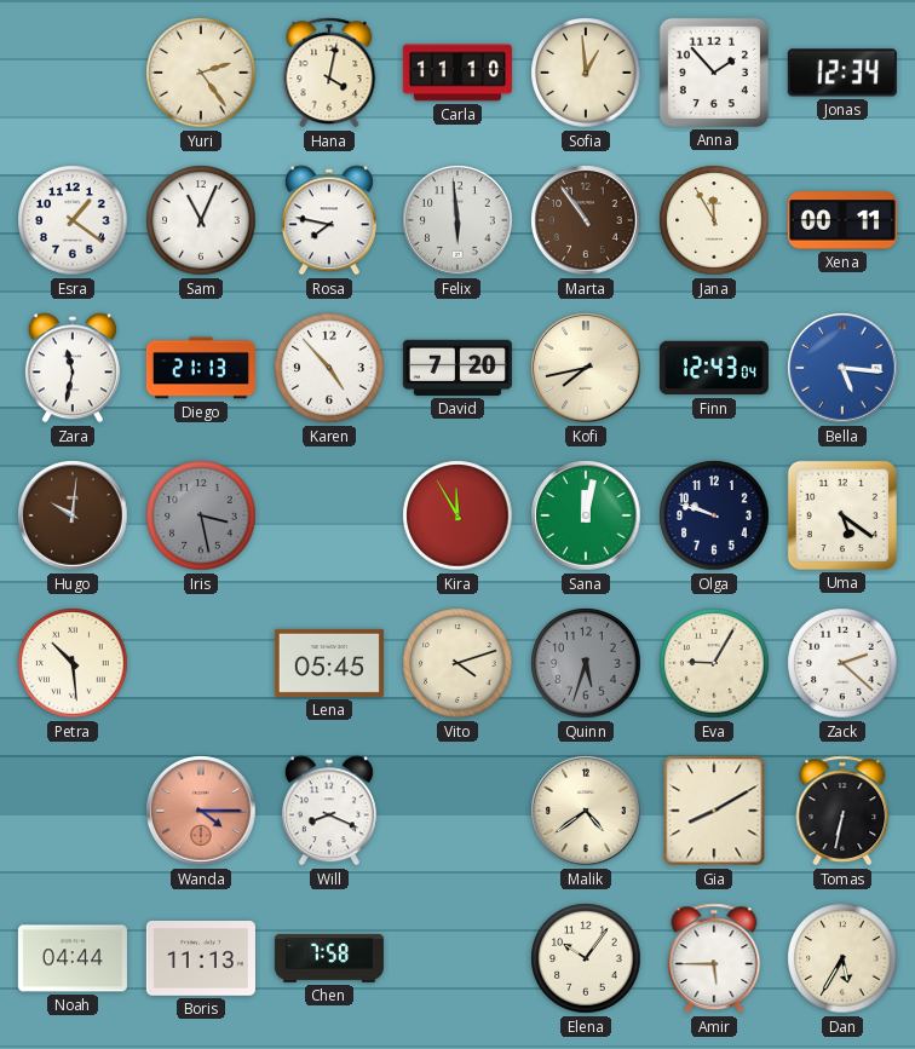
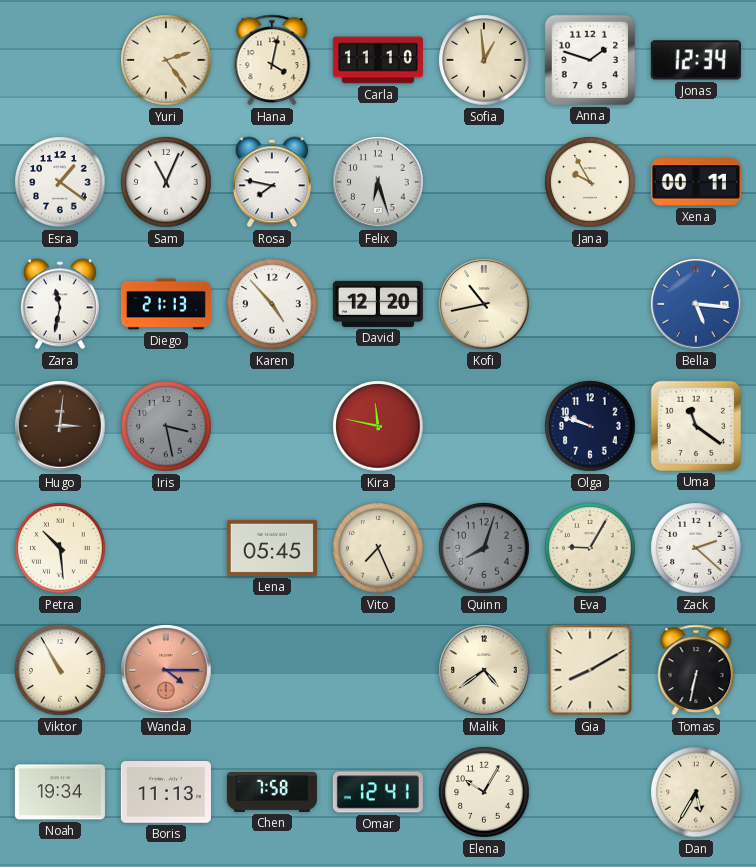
Anna: 1:53 -> 1:48
Felix: 5:59 -> 6:27
Marta: 10:54 -> none
Jana: 11:55 -> 9:55
David: 7:20 -> 12:20
Kofi: 7:43 -> 10:43
Finn: 12:43 -> none
Hugo: 10:01 -> 3:01
Kira: 11:55 -> 11:47
Sana: 12:02 -> none
Uma: 5:21 -> 11:21
Vito: 4:12 -> 7:26
Quinn: 5:33 -> 8:03
Viktor: none -> 10:55
Will: 8:19 -> none
Noah: 04:44 -> 19:34
Omar: none -> 12:41
Elena: 10:06 -> 10:05
Amir: 5:45 -> none
